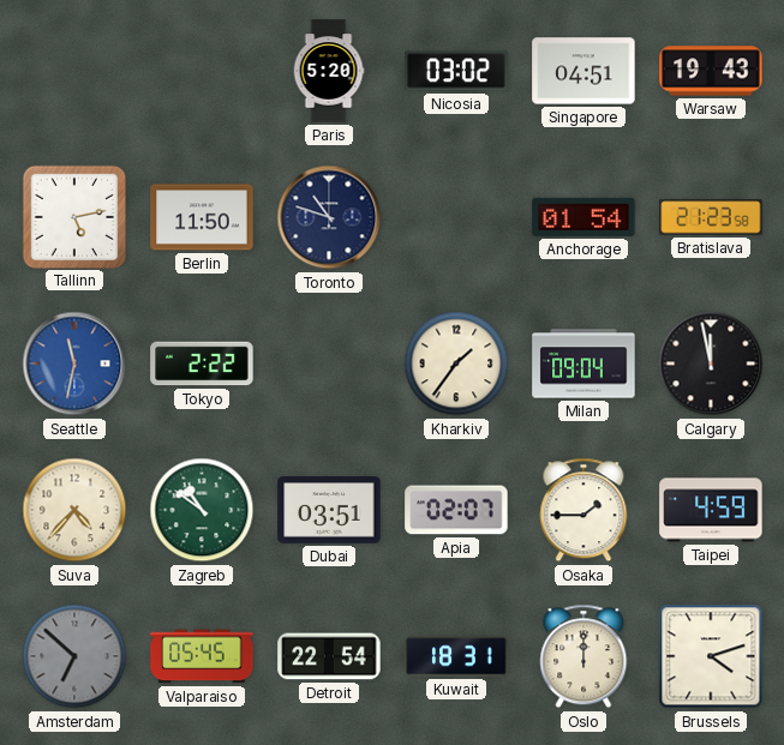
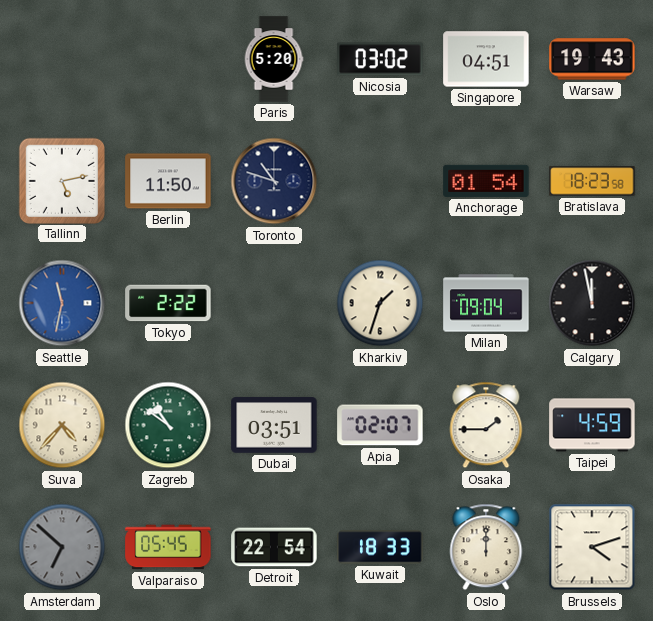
Bratislava: 21:23 -> 18:23
Kharkiv: 1:36 -> 1:33
Kuwait: 18:31 -> 18:33
